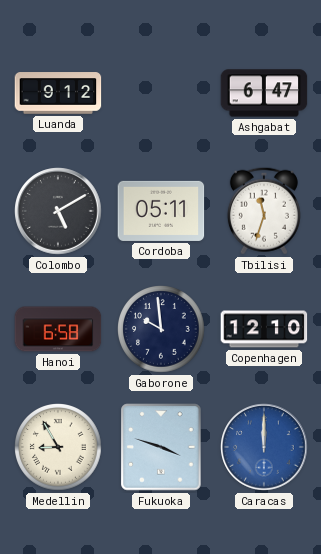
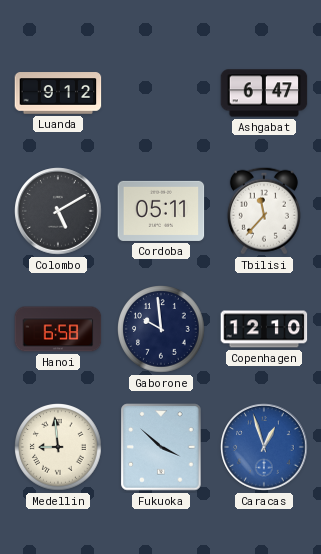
Tbilisi: 11:33 -> 11:37
Medellin: 8:55 -> 8:59
Fukuoka: 3:48 -> 3:52
Caracas: 12:00 -> 12:57
